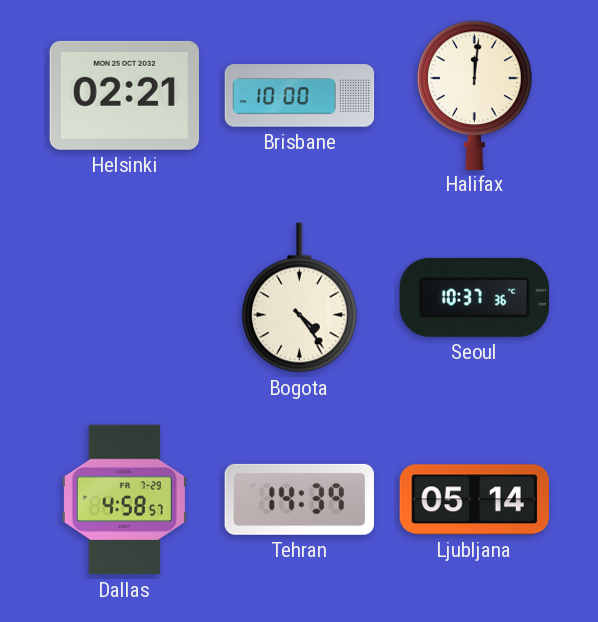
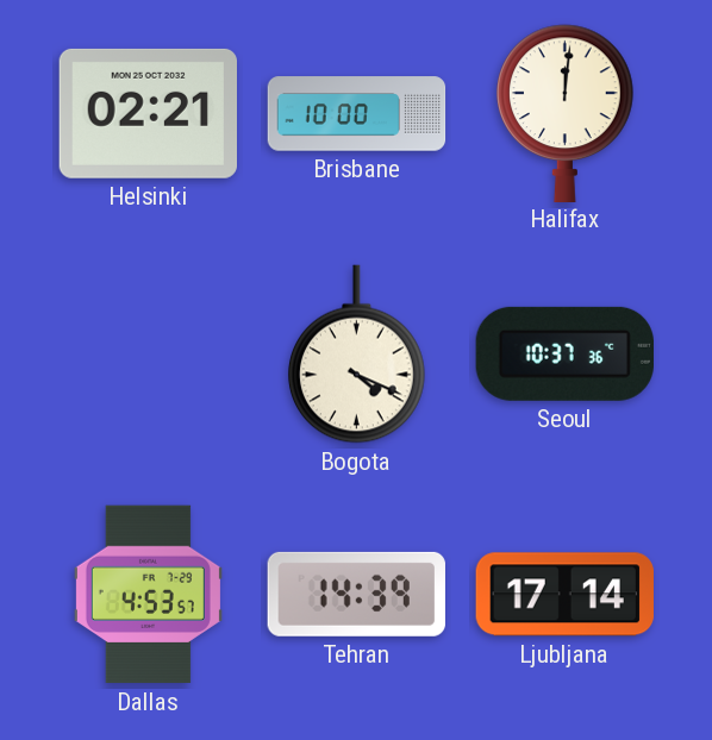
Bogota: 4:24 -> 4:19
Dallas: 4:58 -> 4:53
Ljubljana: 05:14 -> 17:14
